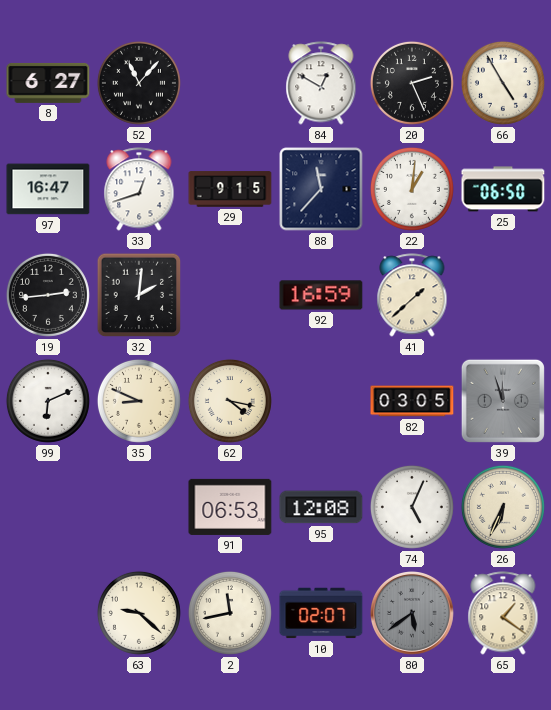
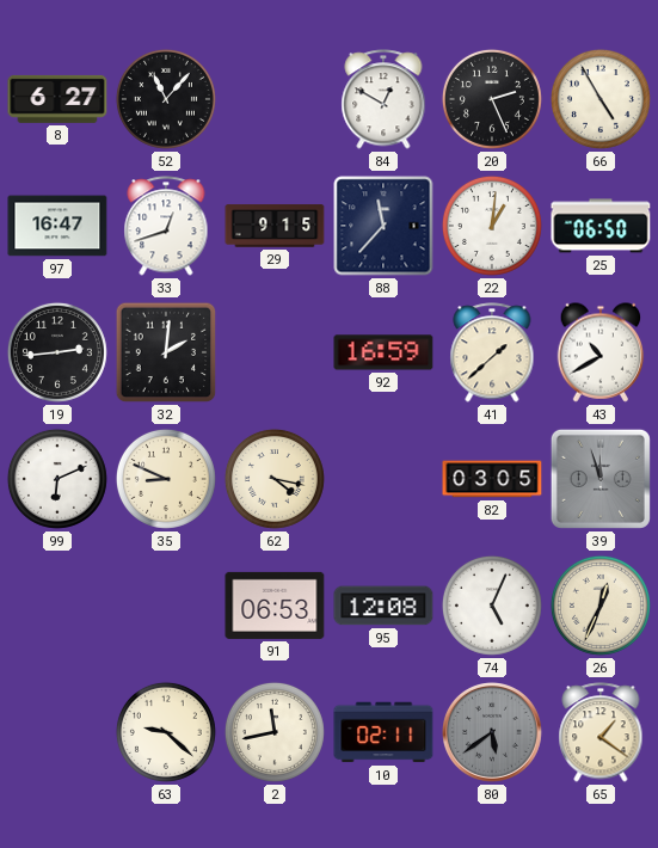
43: none -> 10:40
26: 6:34 -> 12:34
10: 02:07 -> 02:11
